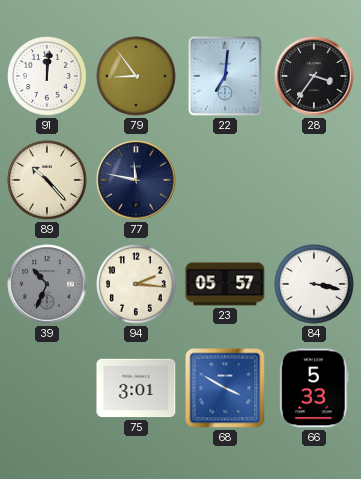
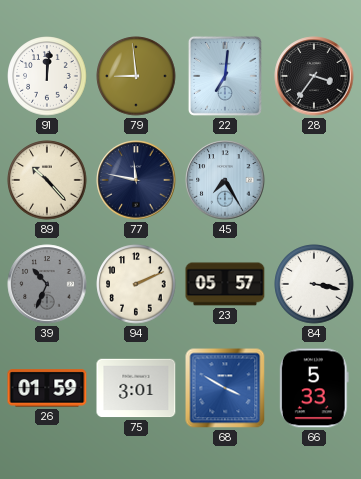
79: 8:54 -> 8:59
45: none -> 7:25
94: 2:16 -> 2:11
26: none -> 01:59
